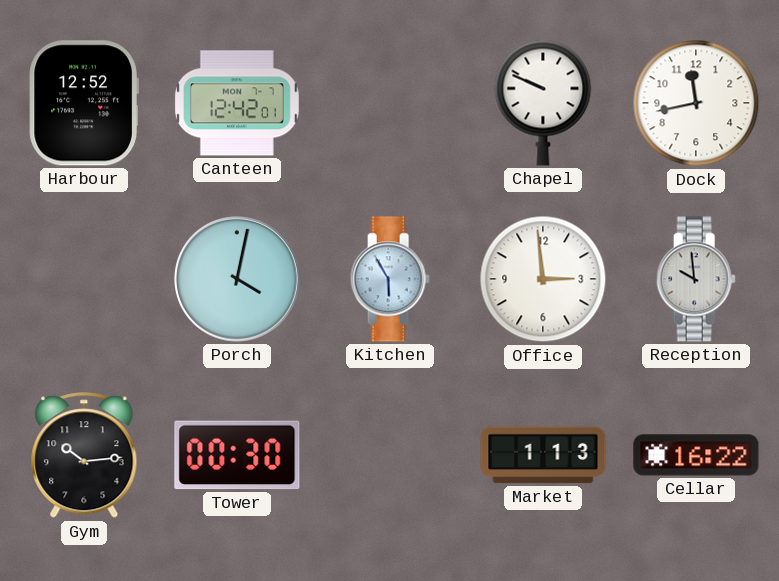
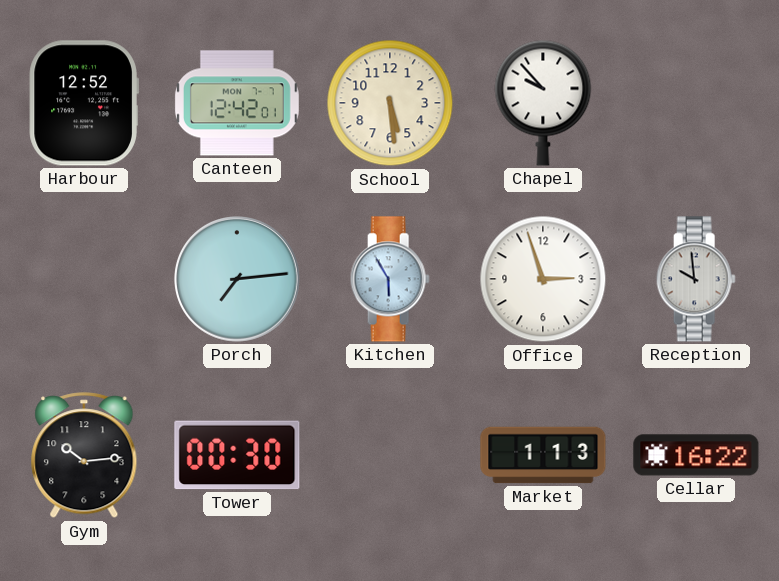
School: none -> 5:29
Chapel: 9:49 -> 9:53
Dock: 11:43 -> none
Porch: 4:02 -> 7:14
Office: 2:59 -> 2:57
